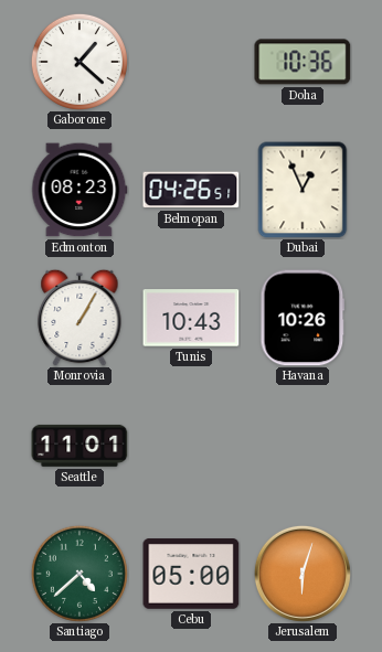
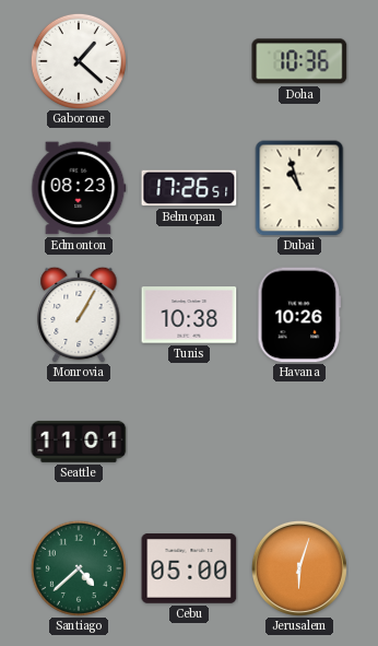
Belmopan: 04:26 -> 17:26
Dubai: 12:56 -> 10:57
Tunis: 10:43 -> 10:38
